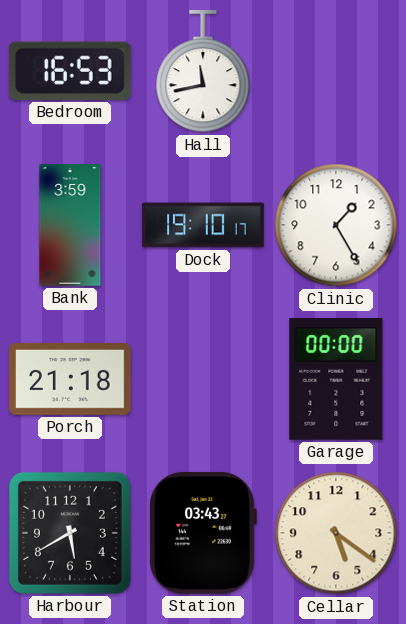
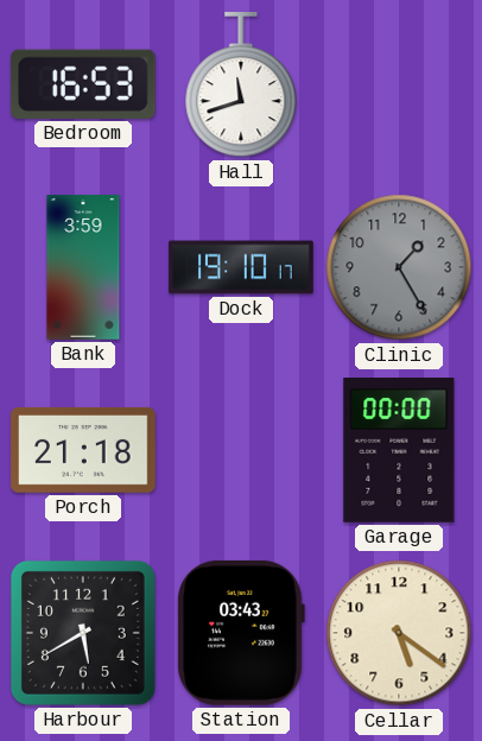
Hall: 11:43 -> 11:42
Clinic dial: white -> grey
